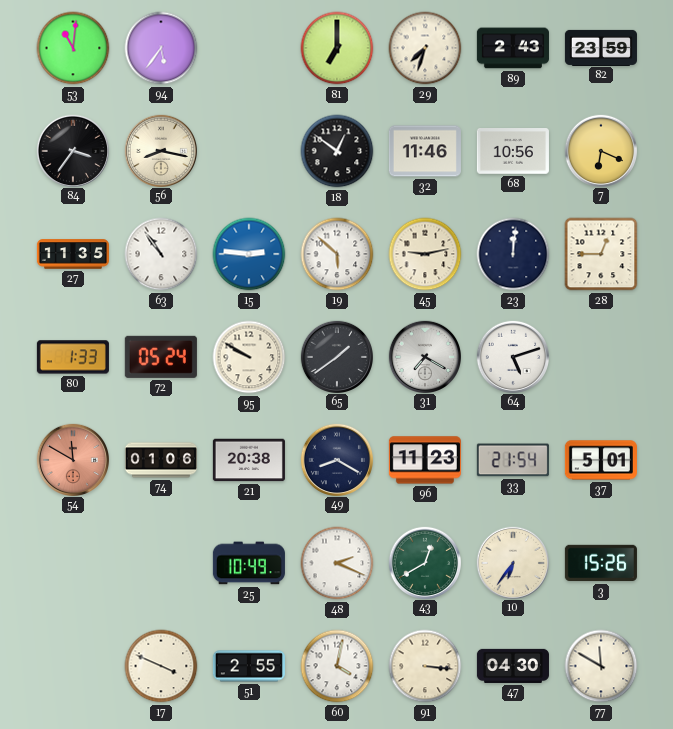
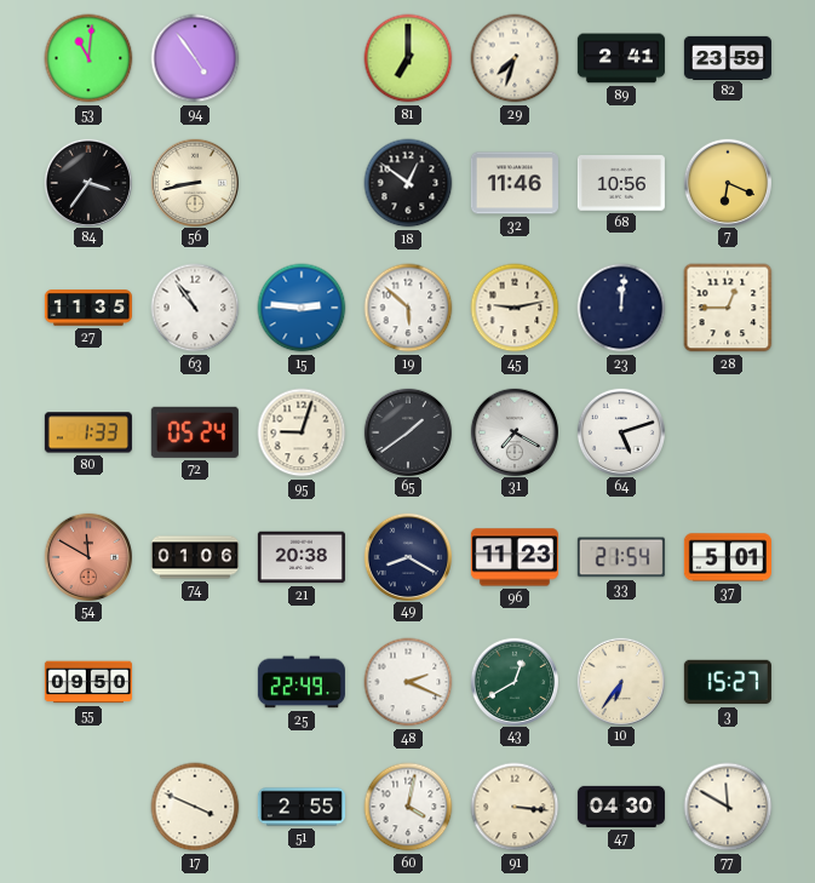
94: 5:36 -> 4:54
89: 2:43 -> 2:41
56: 8:17 -> 8:43
95: 9:50 -> 9:03
55: none -> 09:50
25: 10:49 -> 22:49
3: 15:26 -> 15:27
